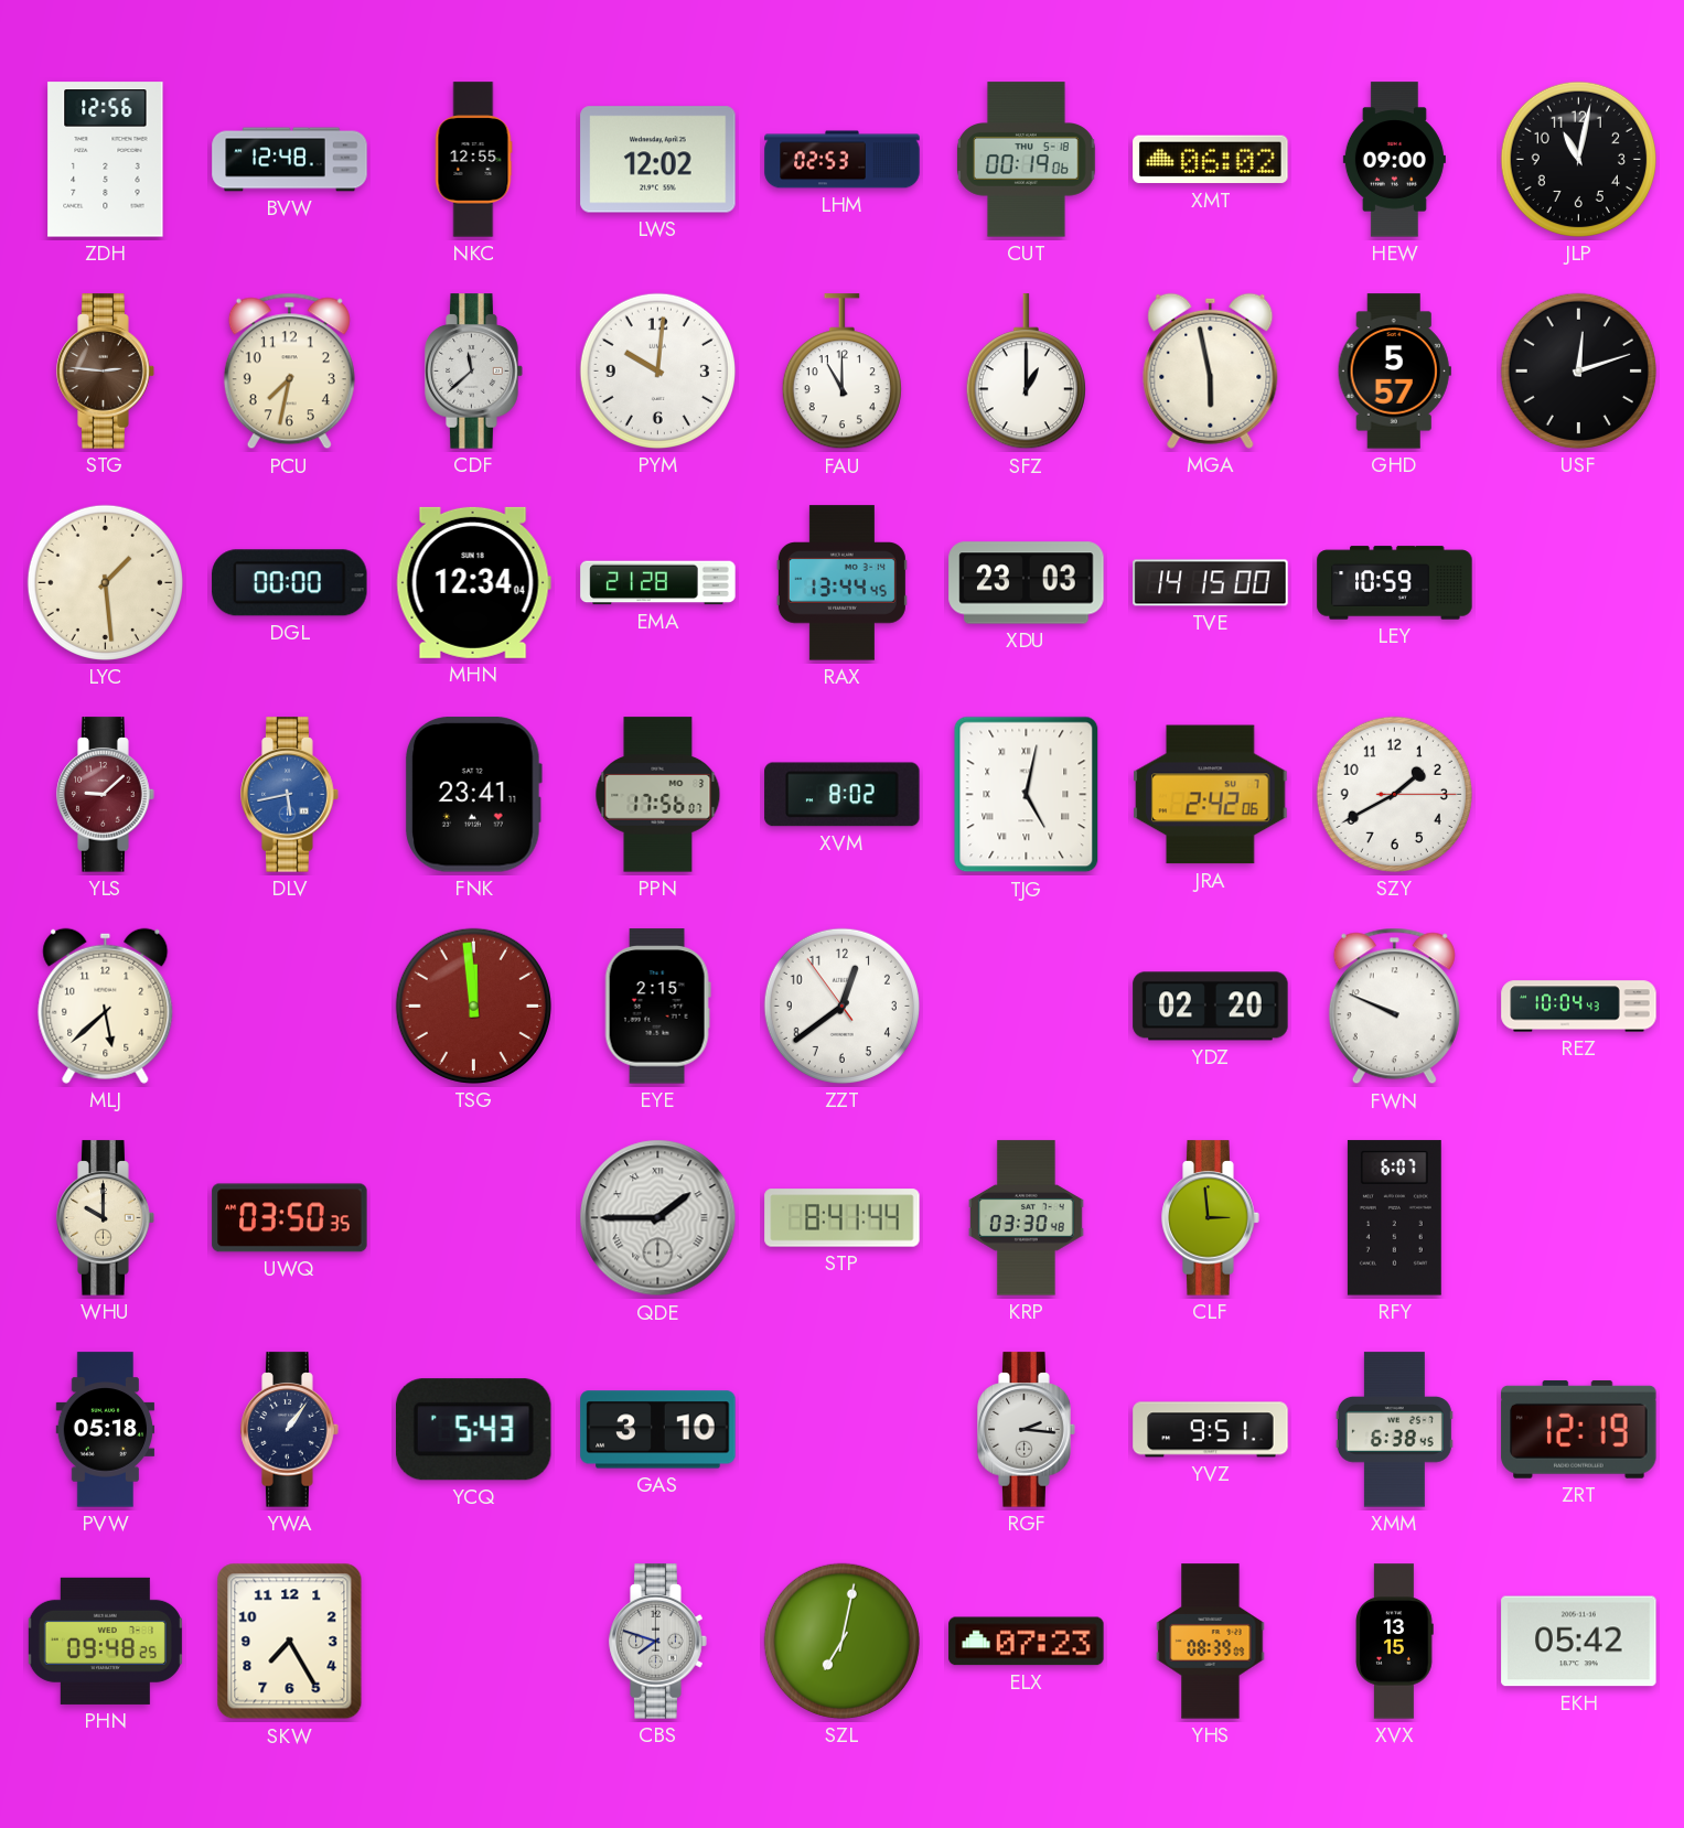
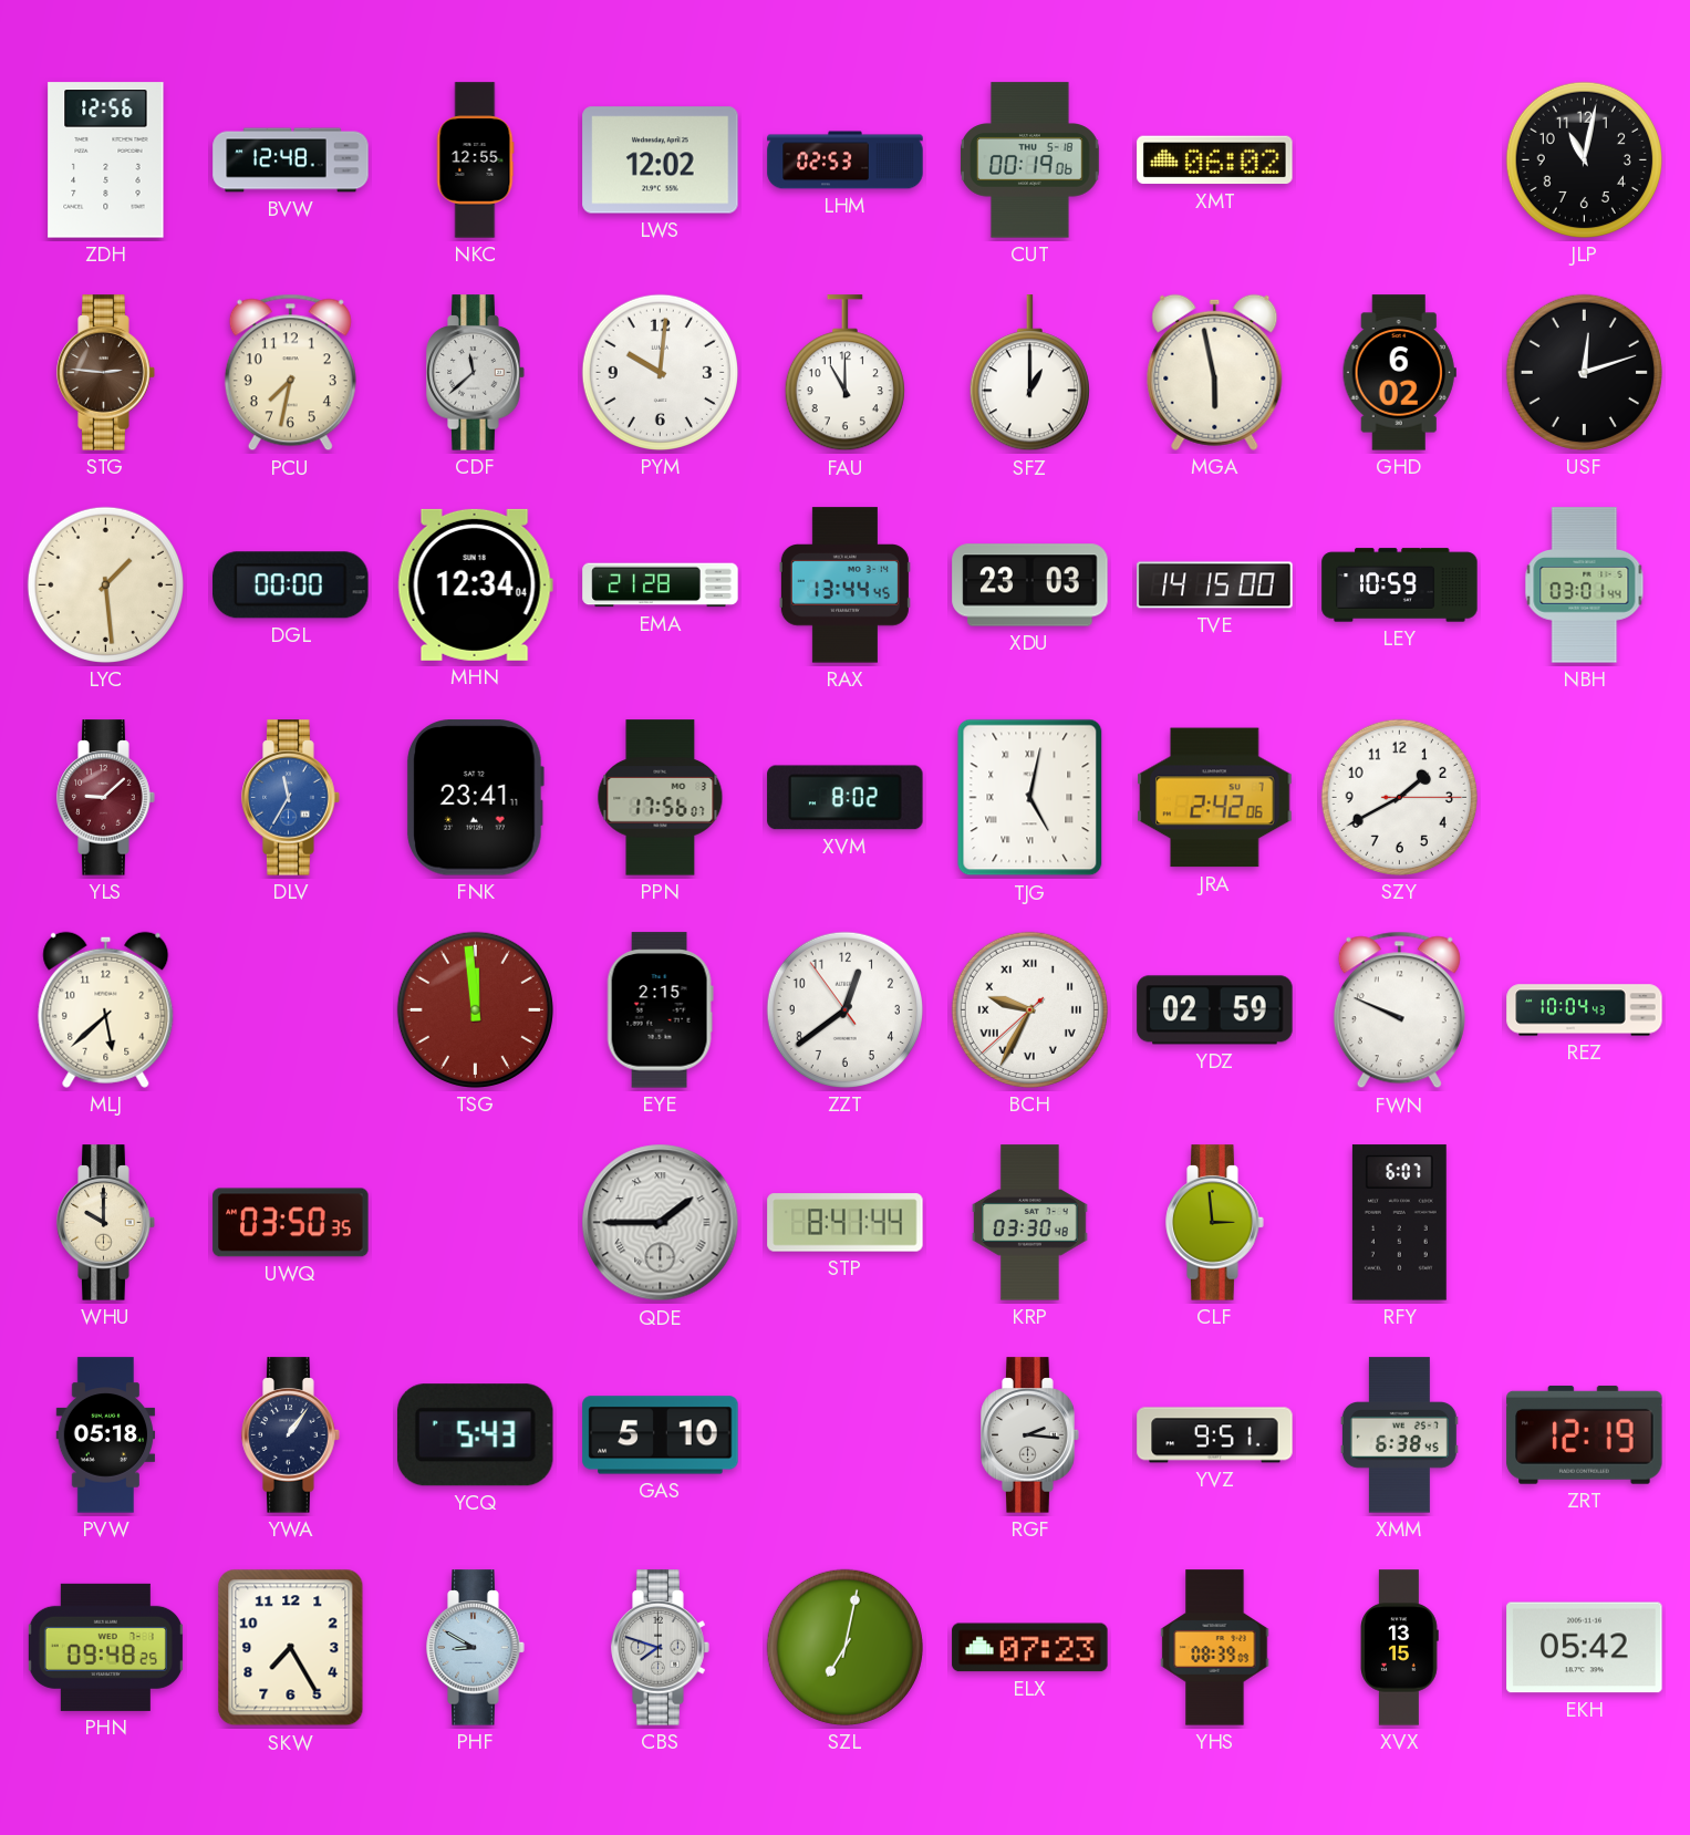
HEW: 09:00 -> none
GHD: 5:57 -> 6:02
NBH: none -> 03:01
DLV: 5:43 -> 11:35
BCH: none -> 9:34
YDZ: 02:20 -> 02:59
GAS: 3:10 -> 5:10
PHF: none -> 8:50
